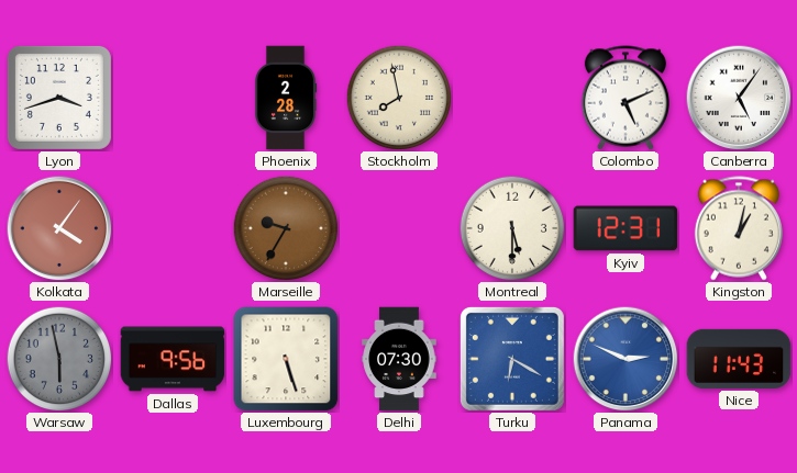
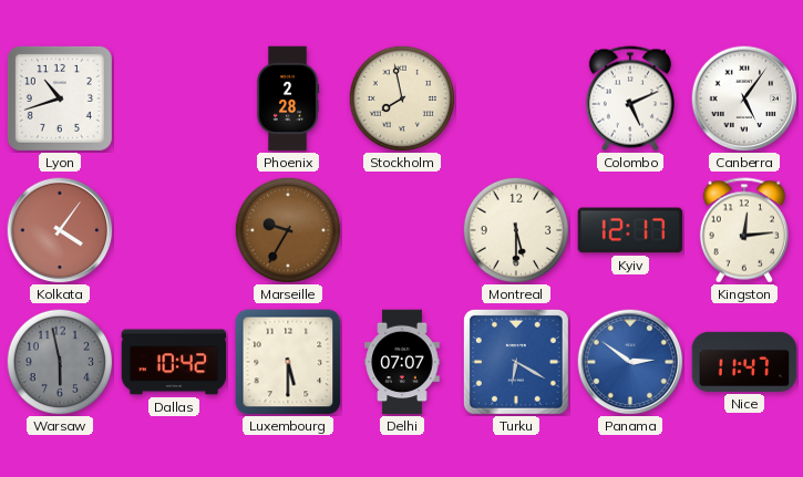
Lyon: 3:42 -> 10:42
Kyiv: 12:31 -> 12:17
Kingston: 1:02 -> 12:14
Dallas: 9:56 -> 10:42
Luxembourg: 5:27 -> 5:30
Delhi: 07:30 -> 07:07
Panama: 2:49 -> 2:51
Nice: 11:43 -> 11:47
